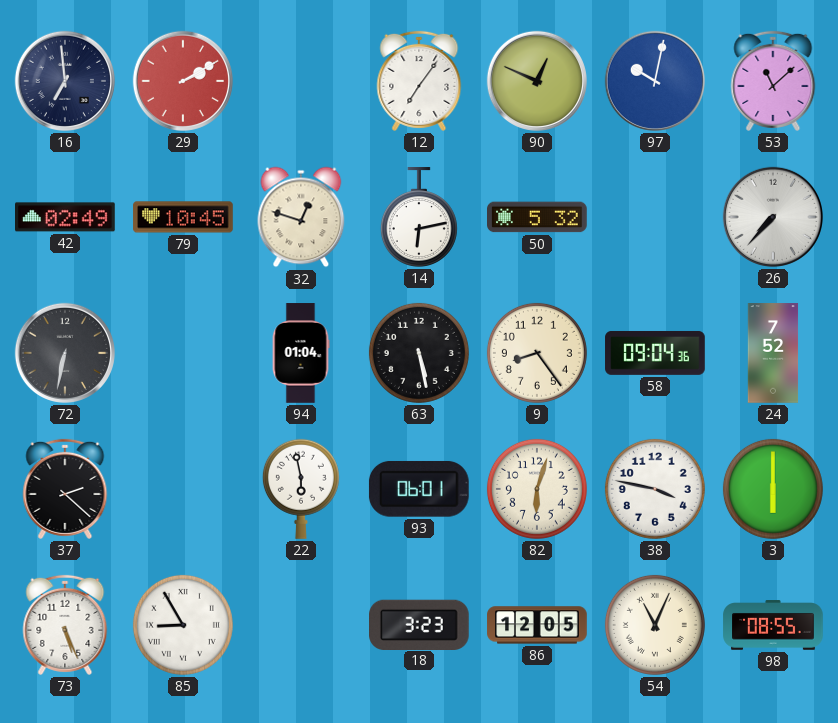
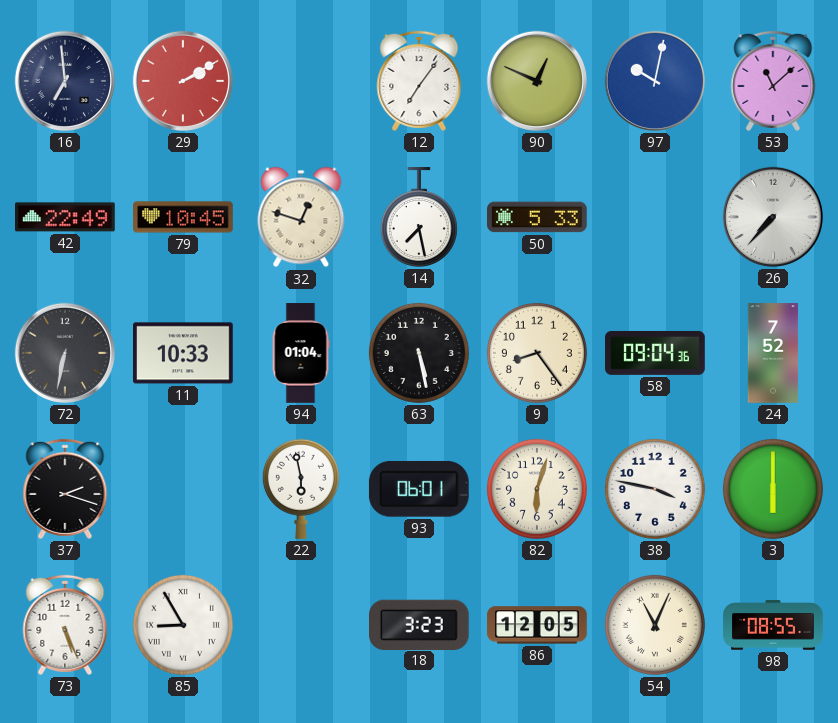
42: 02:49 -> 22:49
14: 6:13 -> 7:28
50: 5:32 -> 5:33
11: none -> 10:33
37: 2:22 -> 2:18
